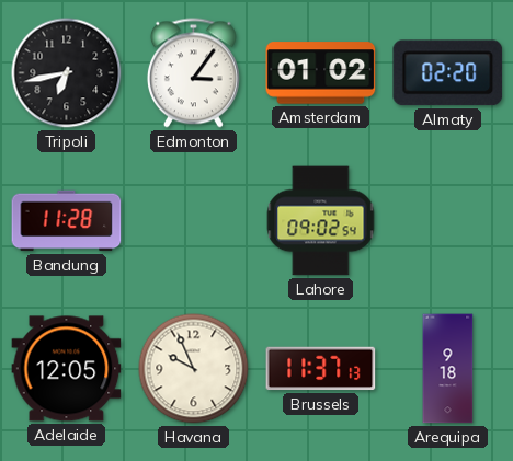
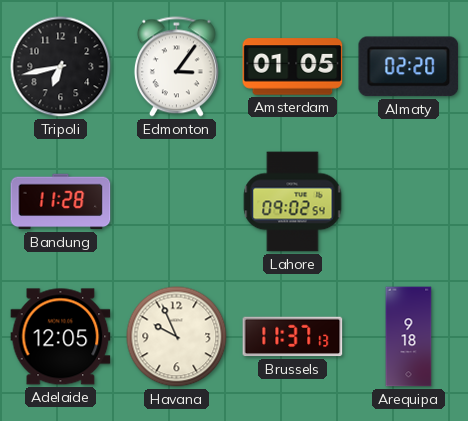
Amsterdam: 01:02 -> 01:05
